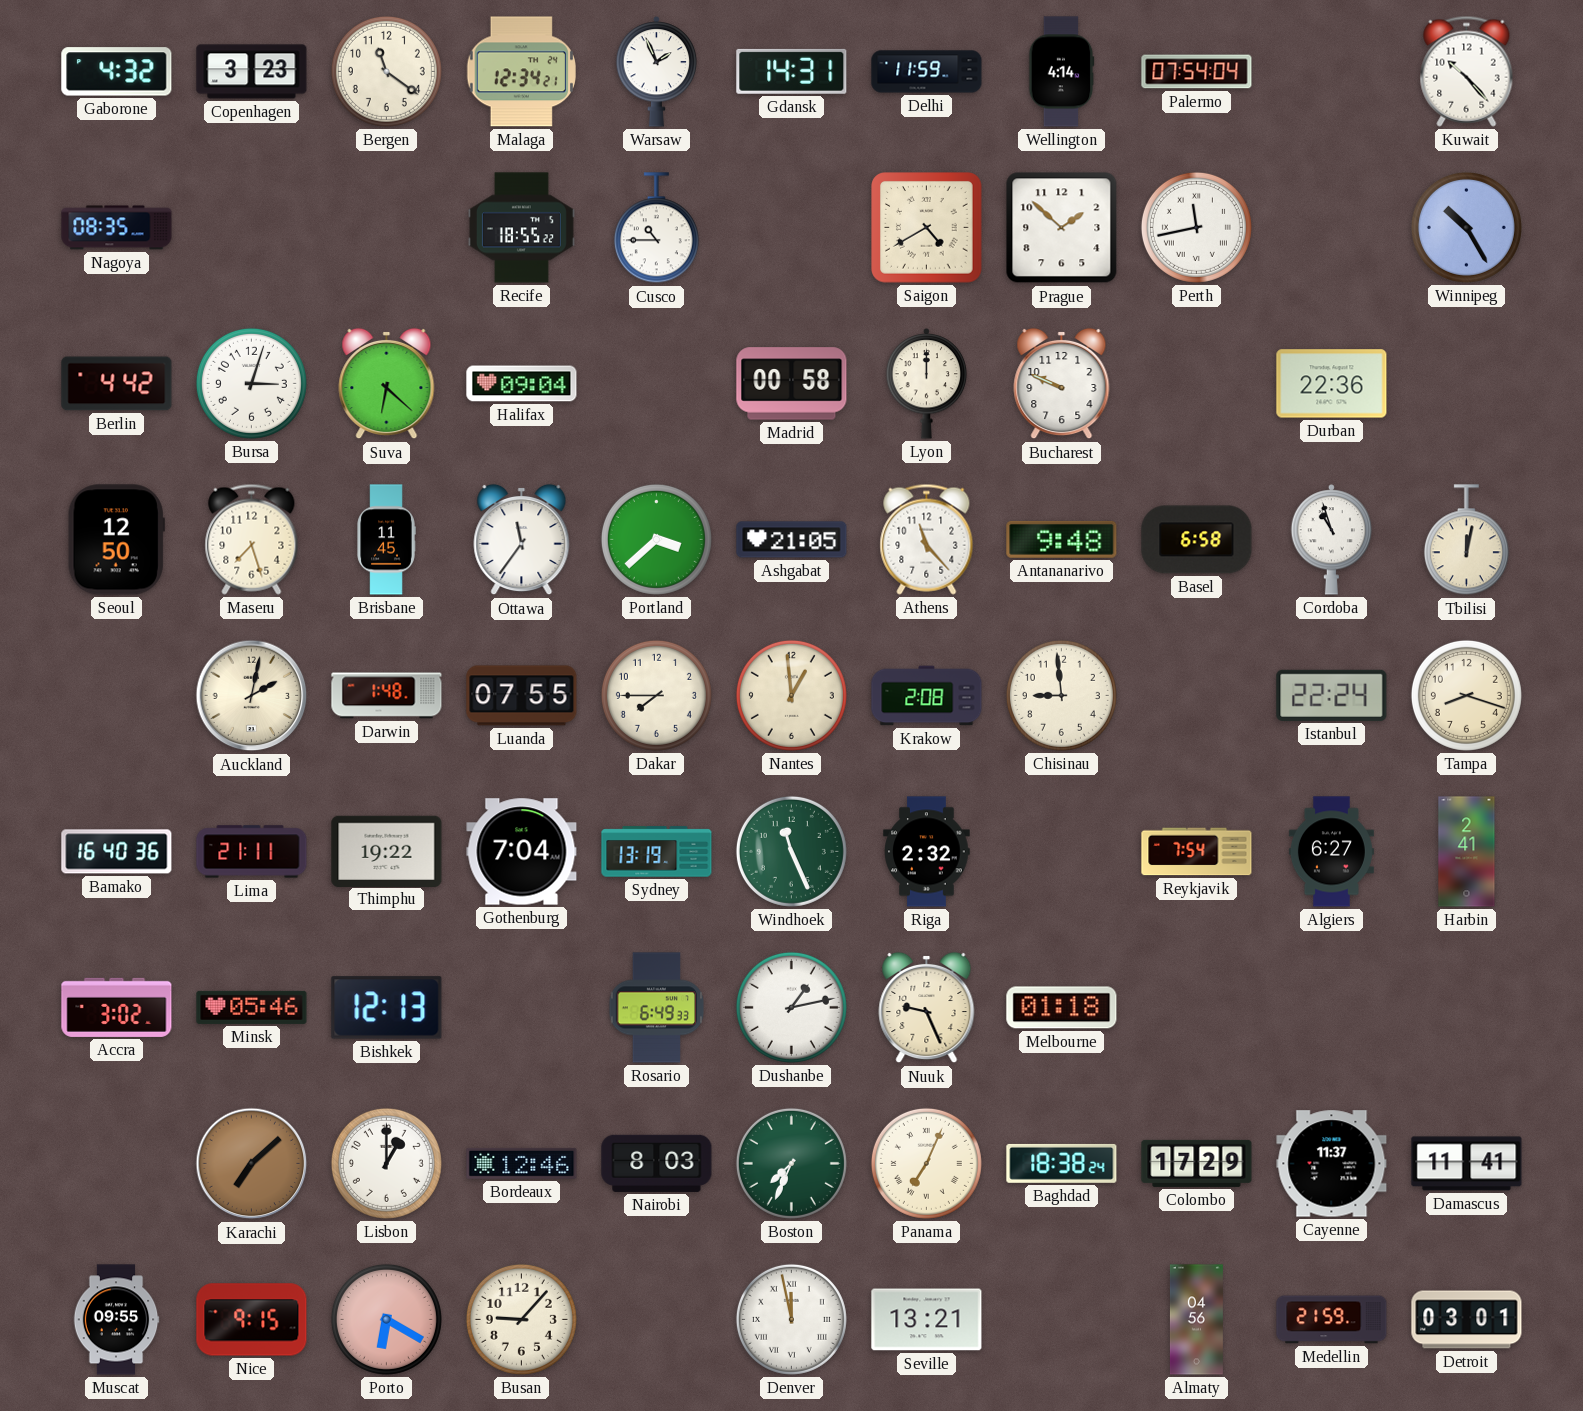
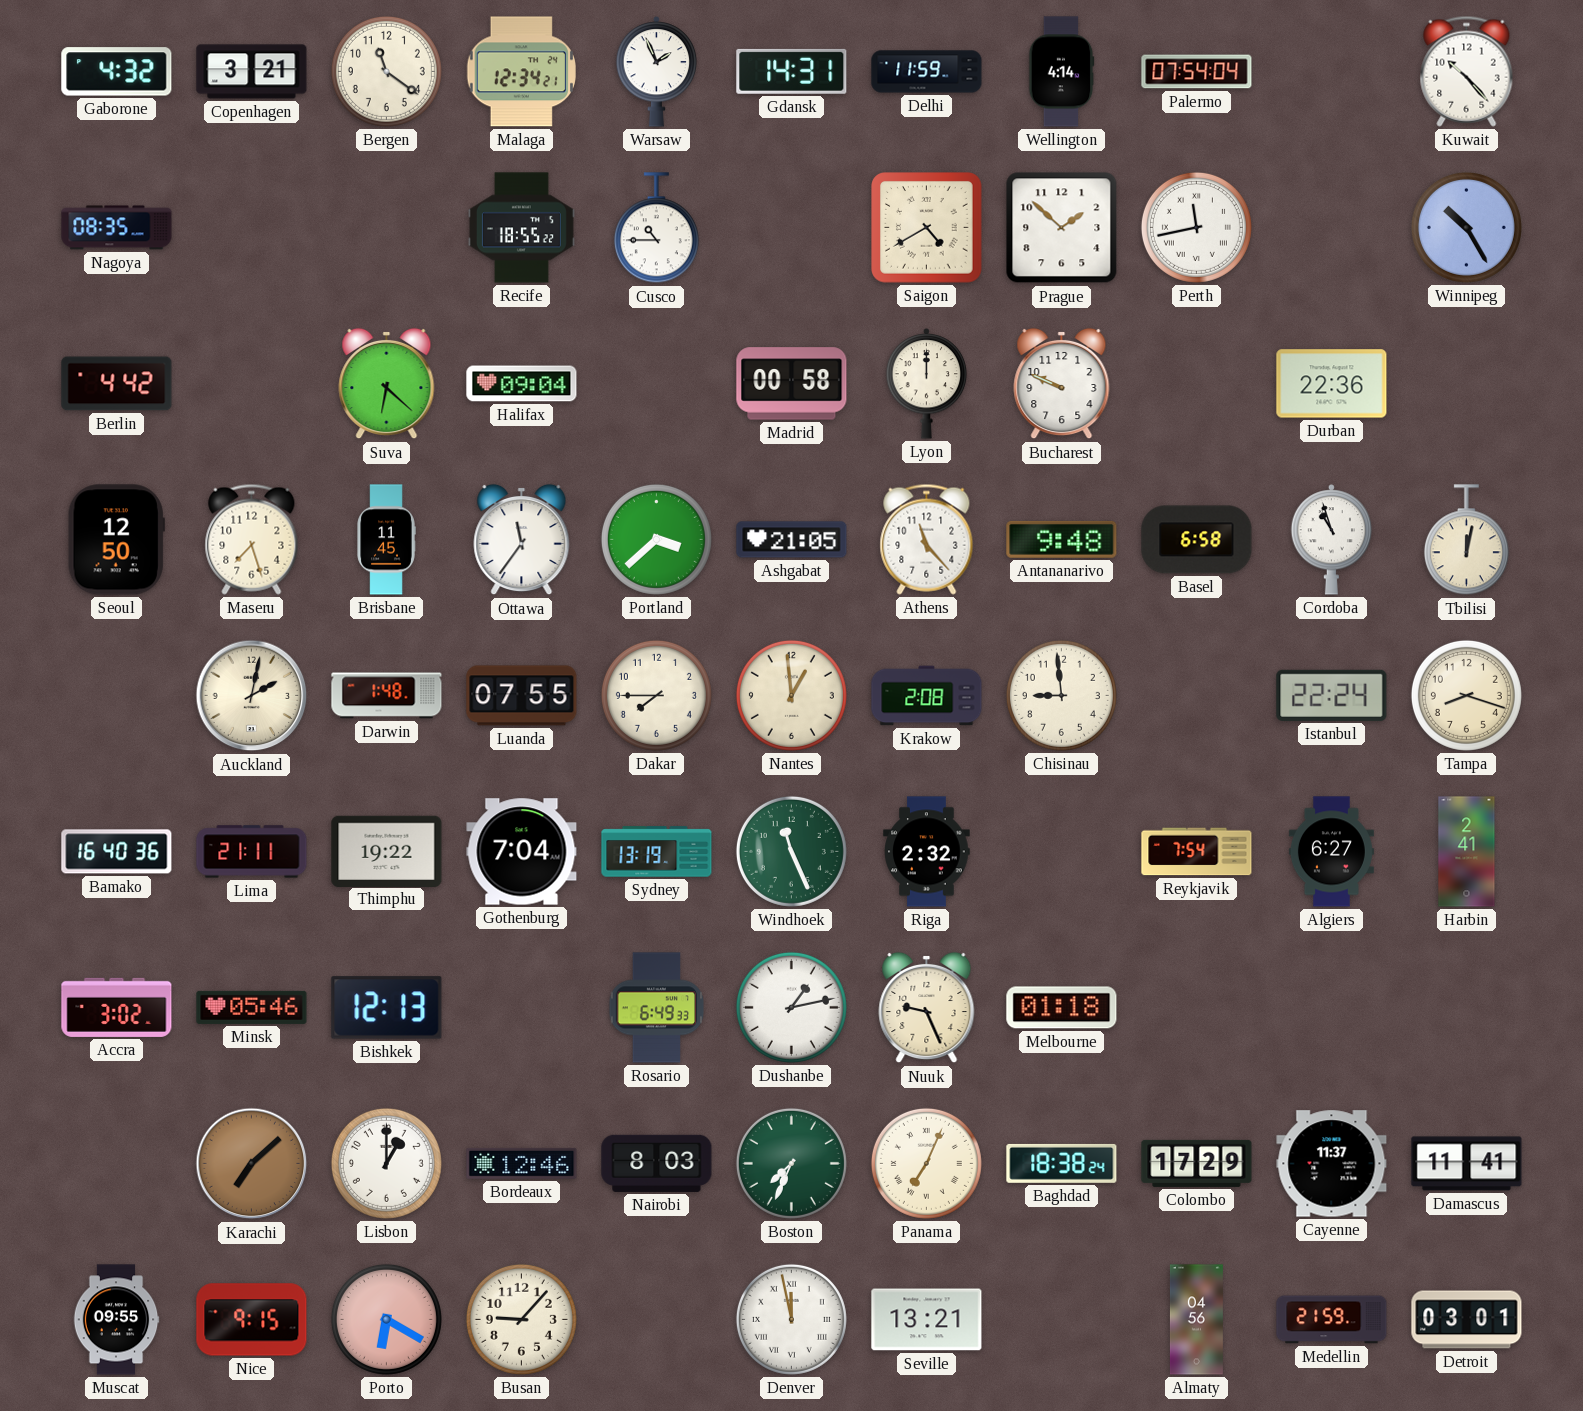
Copenhagen: 3:23 -> 3:21
Bursa: 3:03 -> none
